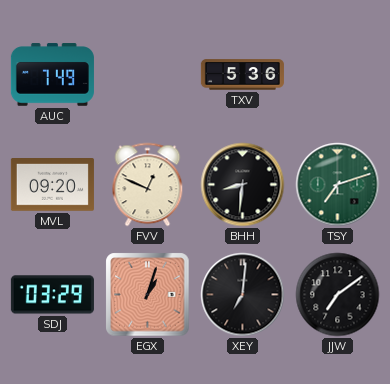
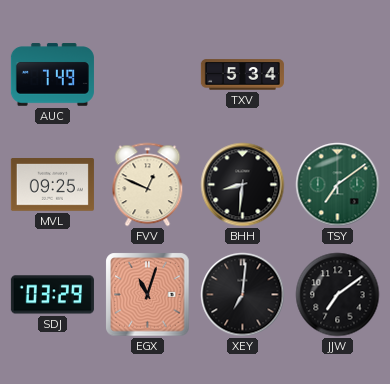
TXV: 5:36 -> 5:34
MVL: 09:20 -> 09:25
TSY: 7:12 -> 7:09
EGX: 1:03 -> 11:03
